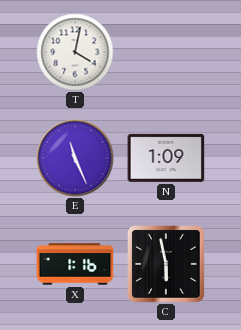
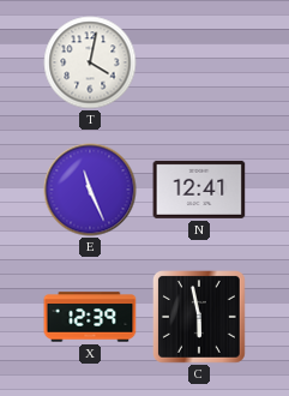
N: 1:09 -> 12:41
X: 1:16 -> 12:39
